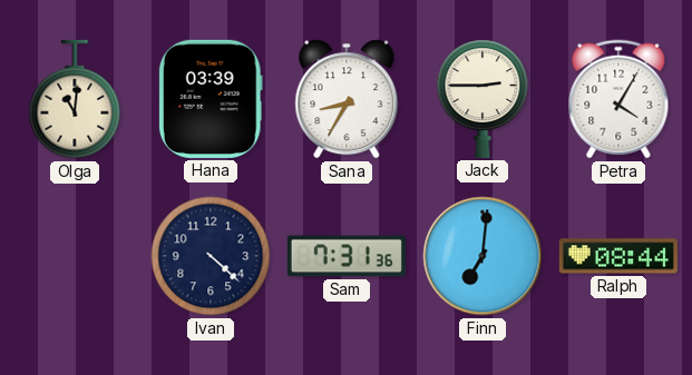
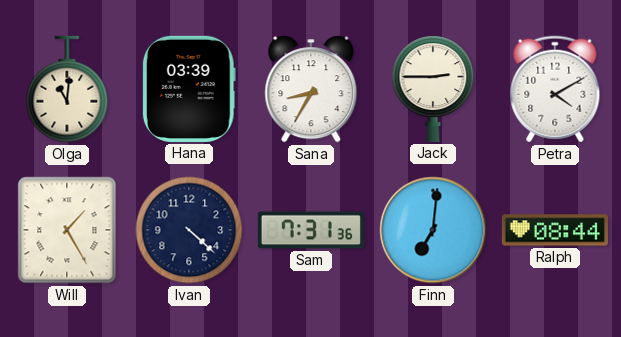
Petra: 4:05 -> 4:10
Will: none -> 1:25
